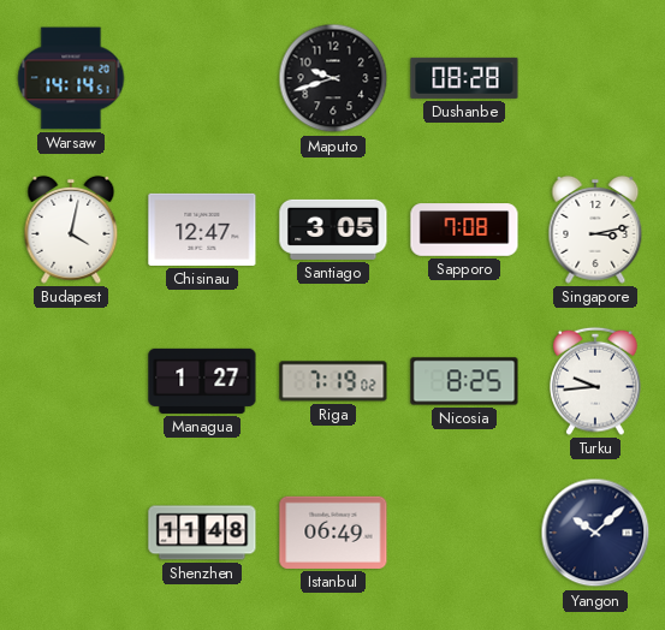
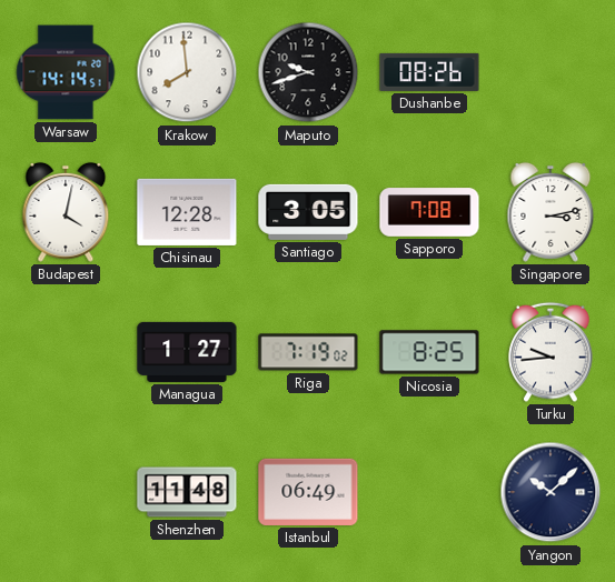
Krakow: none -> 7:59
Dushanbe: 08:28 -> 08:26
Chisinau: 12:47 -> 12:28
